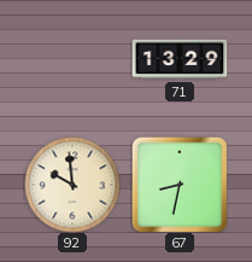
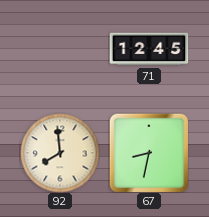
71: 13:29 -> 12:45
92: 9:59 -> 7:59
